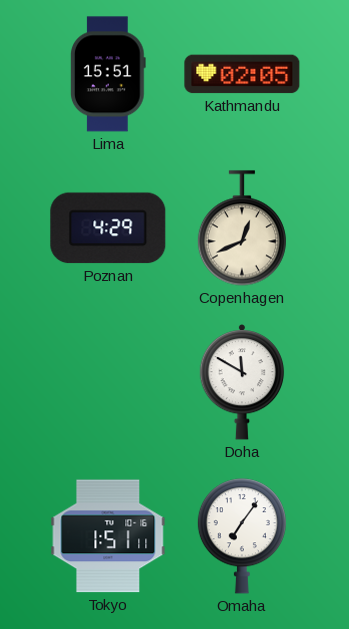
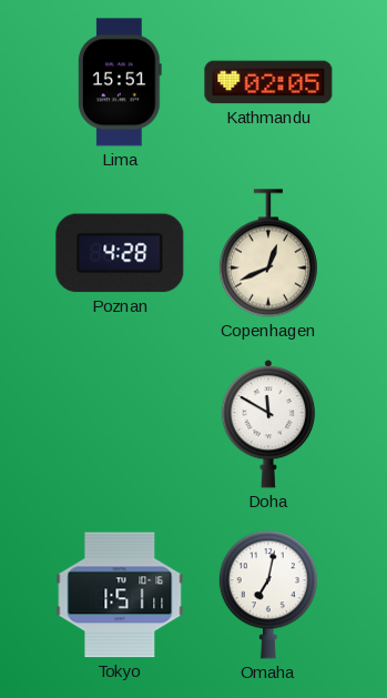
Poznan: 4:29 -> 4:28
Omaha: 7:06 -> 7:02
